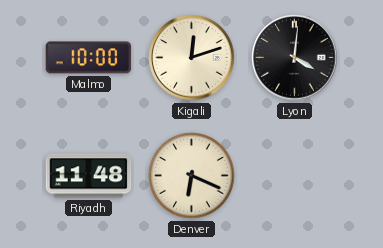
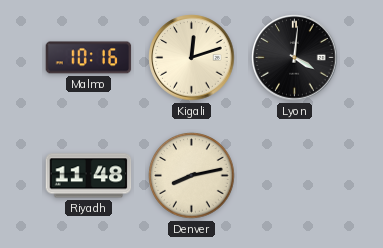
Malmo: 10:00 -> 10:16
Denver: 6:19 -> 8:13
